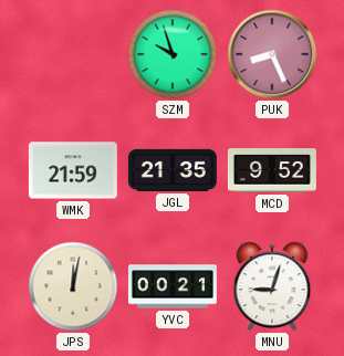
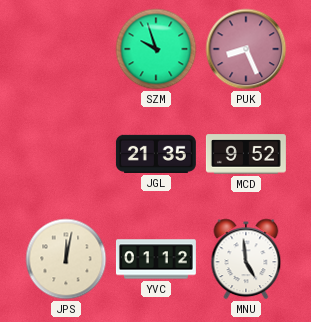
WMK: 21:59 -> none
YVC: 00:21 -> 01:12
MNU: 9:03 -> 4:59
